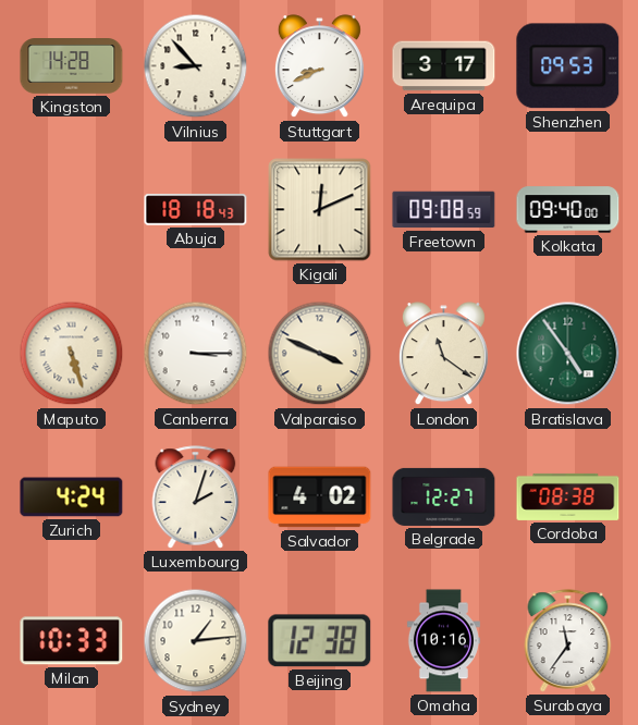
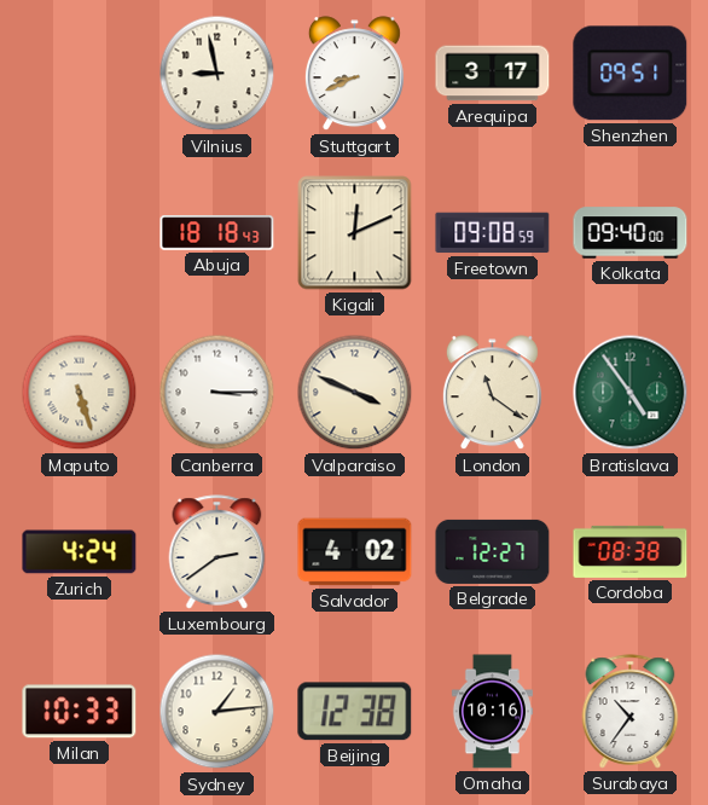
Kingston: 14:28 -> none
Vilnius: 8:53 -> 8:58
Shenzhen: 09:53 -> 09:51
Luxembourg: 2:03 -> 2:39
Surabaya: 11:36 -> 10:36
